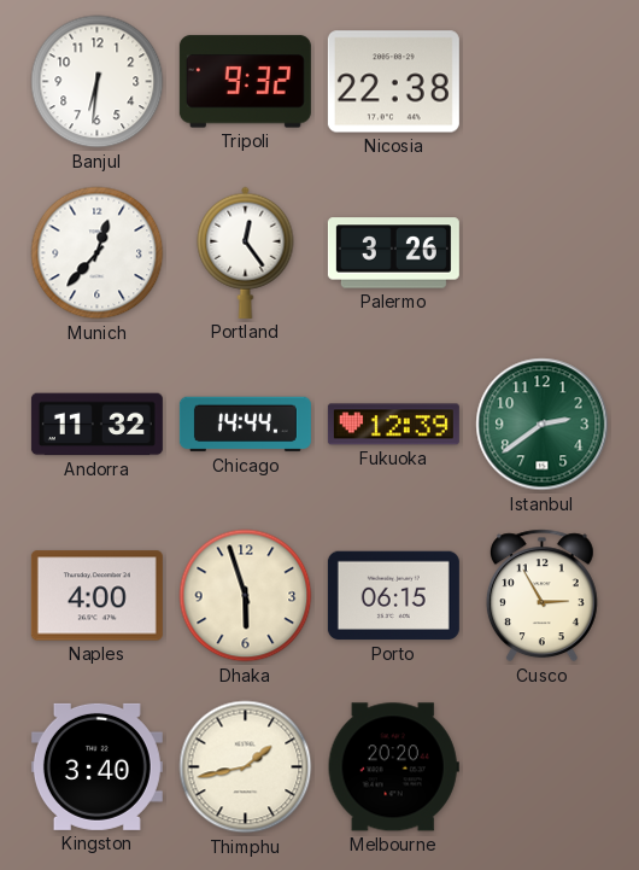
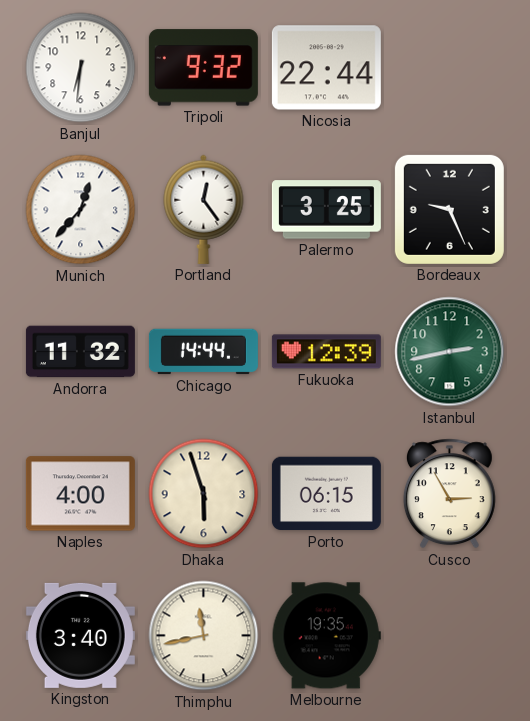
Nicosia: 22:38 -> 22:44
Palermo: 3:26 -> 3:25
Bordeaux: none -> 9:26
Istanbul: 2:39 -> 2:43
Thimphu: 1:43 -> 11:43
Melbourne: 20:20 -> 19:35
